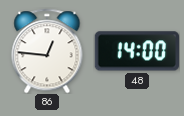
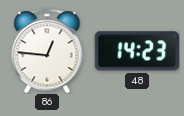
48: 14:00 -> 14:23
